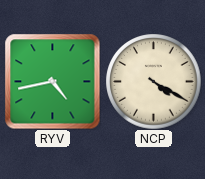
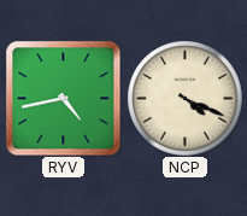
NCP: 4:20 -> 4:19
